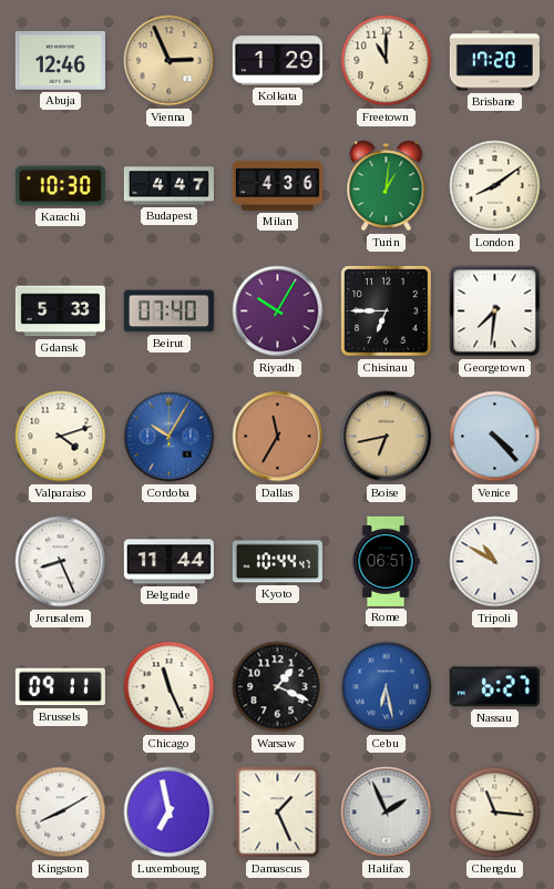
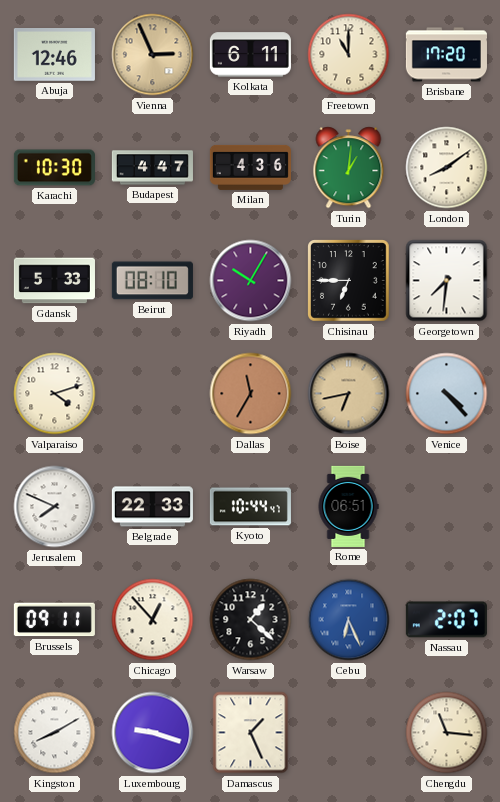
Kolkata: 1:29 -> 6:11
Beirut: 07:40 -> 08:10
Cordoba: 10:05 -> none
Jerusalem: 8:26 -> 7:49
Belgrade: 11:44 -> 22:33
Tripoli: 10:50 -> none
Chicago: 11:26 -> 12:53
Warsaw: 1:19 -> 1:22
Cebu: 6:28 -> 6:26
Nassau: 6:27 -> 2:07
Luxembourg: 6:58 -> 9:18
Halifax: 1:56 -> none
